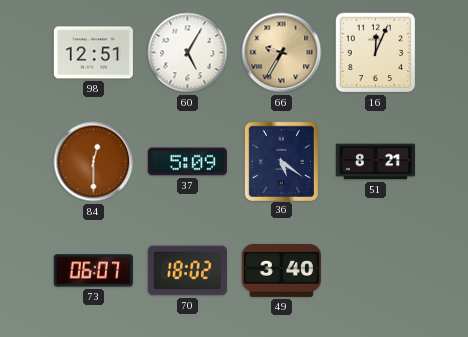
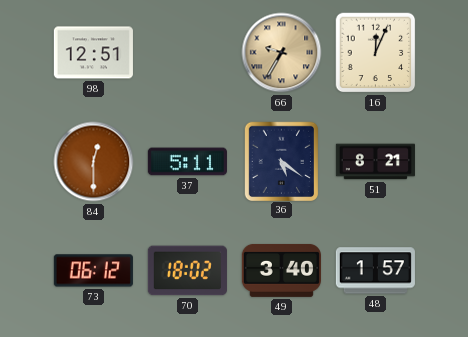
60: 5:05 -> none
37: 5:09 -> 5:11
73: 06:07 -> 06:12
48: none -> 1:57
